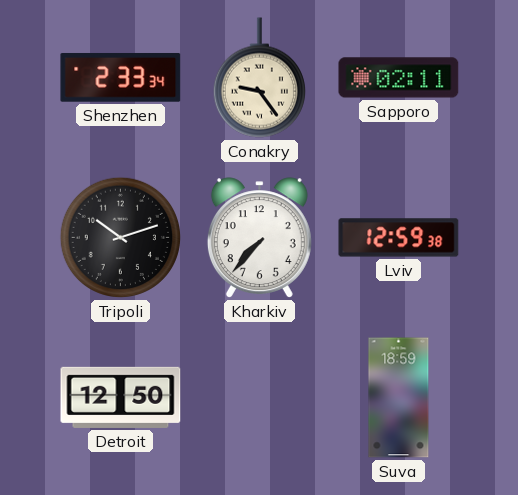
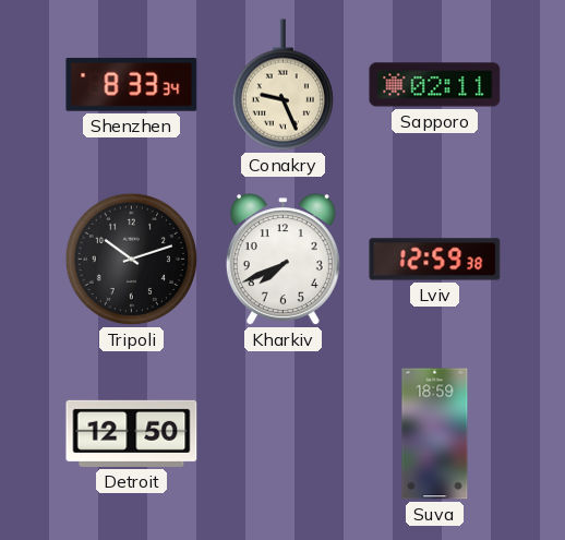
Shenzhen: 2:33 -> 8:33
Conakry: 9:24 -> 9:26
Kharkiv: 7:37 -> 7:41
